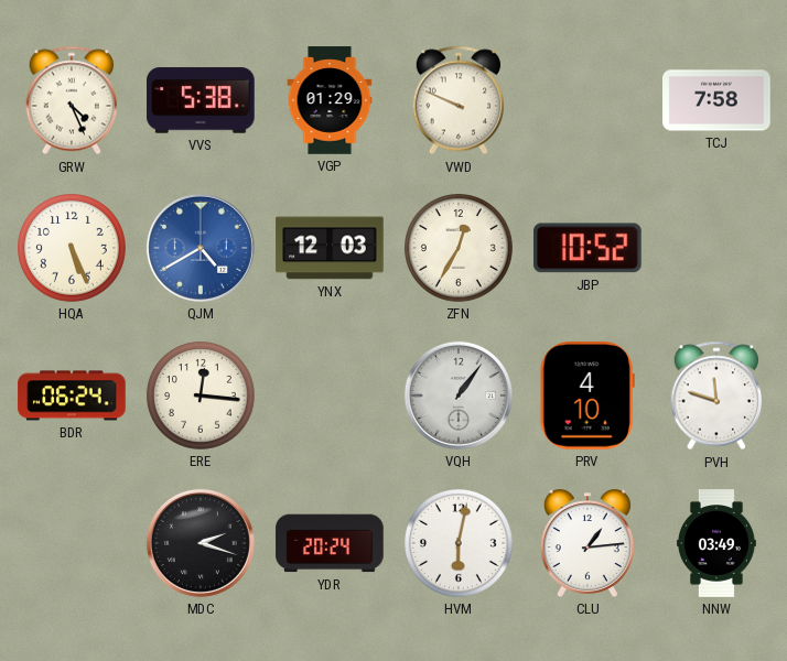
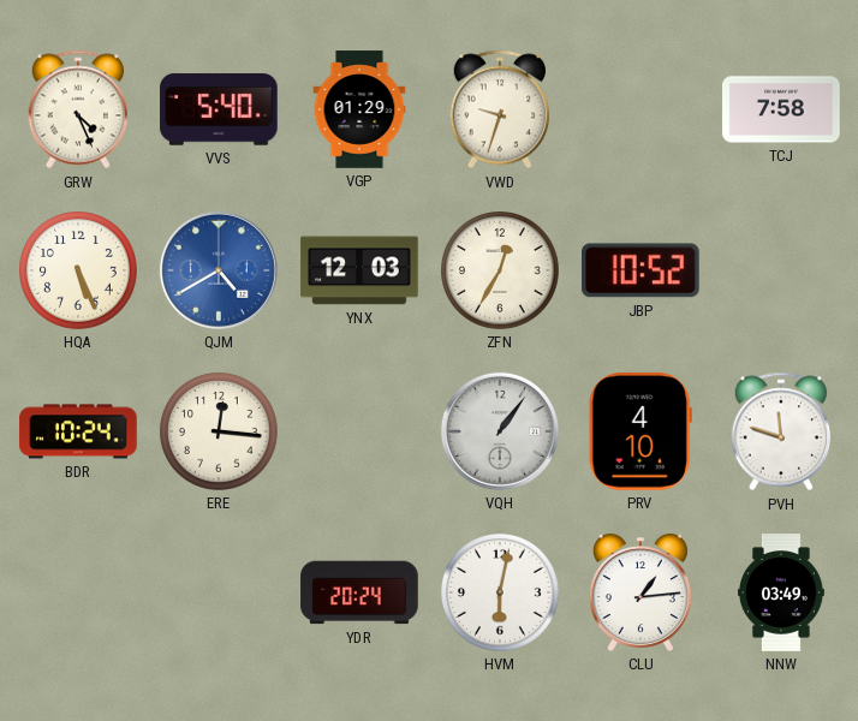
VVS: 5:38 -> 5:40
VWD: 9:49 -> 9:33
BDR: 06:24 -> 10:24
MDC: 2:18 -> none
